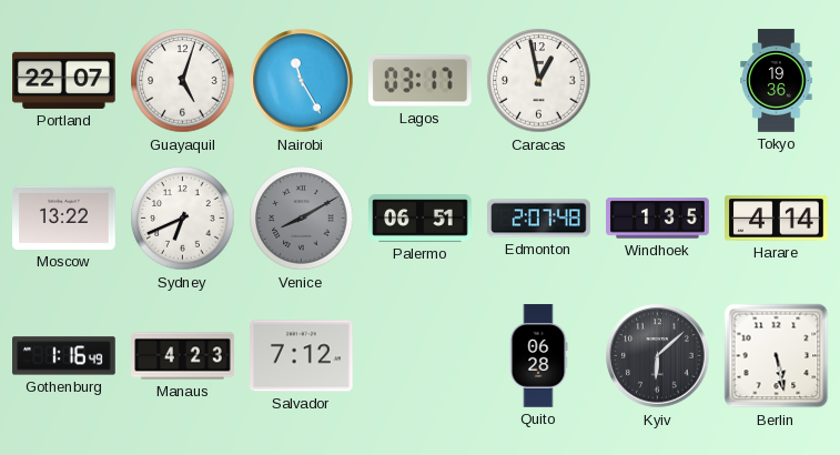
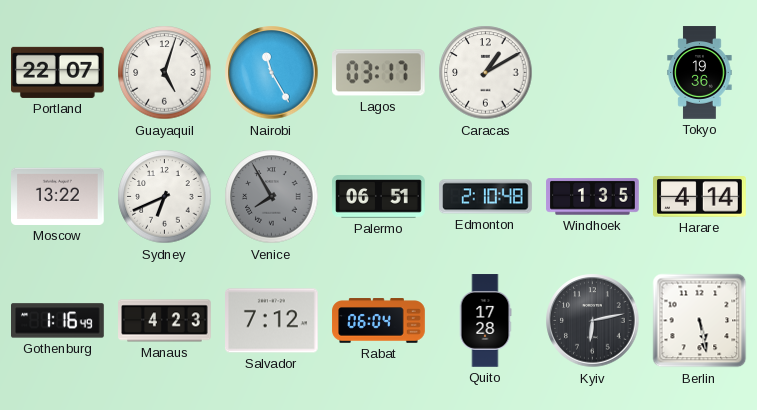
Caracas: 12:58 -> 1:10
Venice: 8:10 -> 7:55
Edmonton: 2:07 -> 2:10
Rabat: none -> 06:04
Quito: 06:28 -> 17:28
Kyiv: 6:08 -> 6:13
